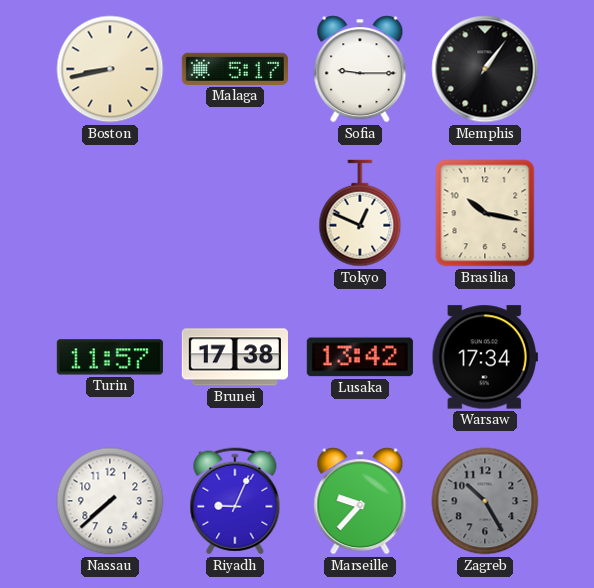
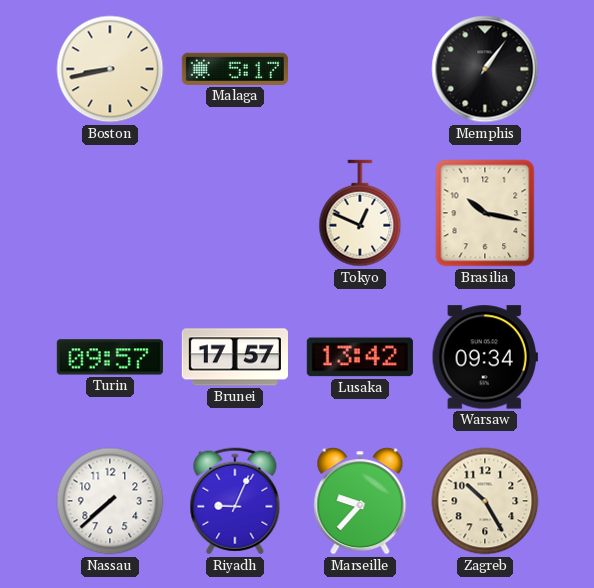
Sofia: 9:15 -> none
Turin: 11:57 -> 09:57
Brunei: 17:38 -> 17:57
Warsaw: 17:34 -> 09:34
Zagreb dial: grey -> cream
